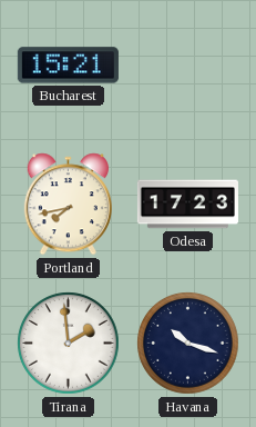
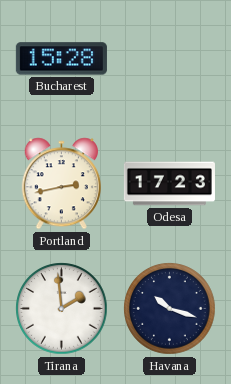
Bucharest: 15:21 -> 15:28
Portland: 7:43 -> 2:43
